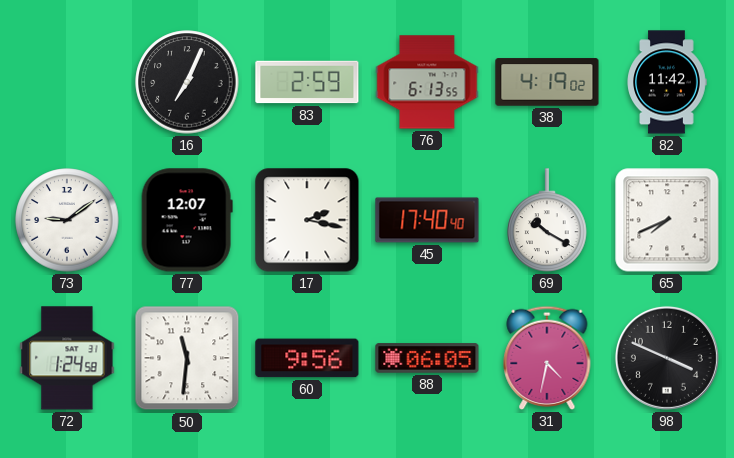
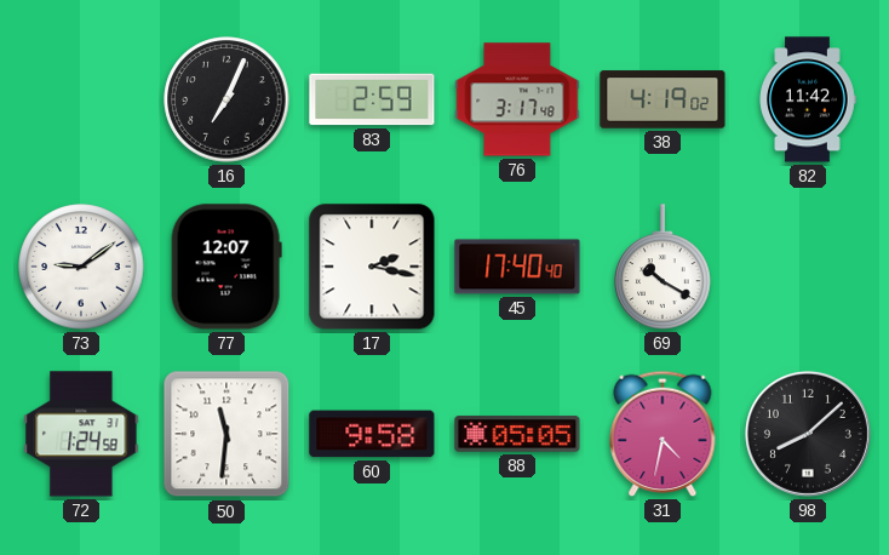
76: 6:13 -> 3:17
65: 7:41 -> none
60: 9:56 -> 9:58
88: 06:05 -> 05:05
98: 3:49 -> 8:08
